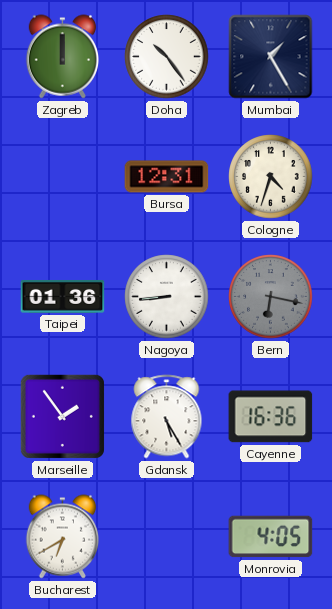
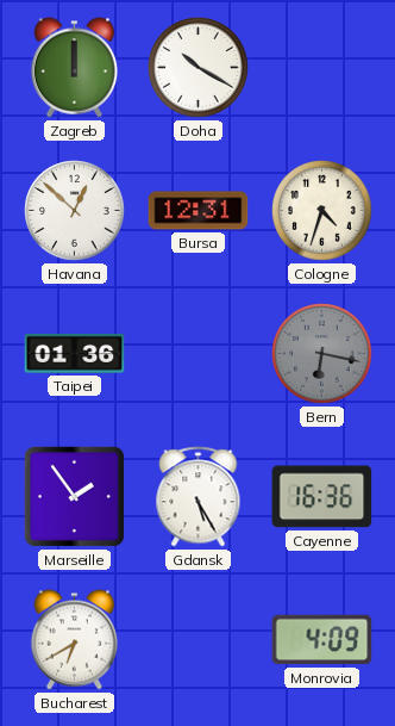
Doha: 10:24 -> 10:20
Mumbai: 1:25 -> none
Havana: none -> 12:52
Nagoya: 8:44 -> none
Monrovia: 4:05 -> 4:09
